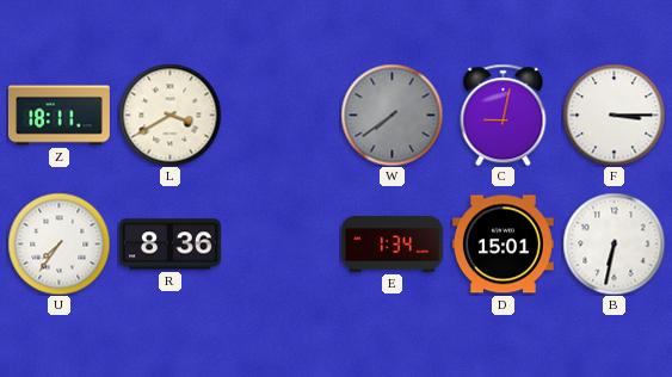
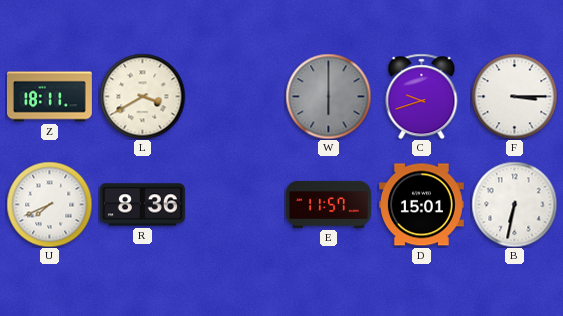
W: 7:39 -> 6:00
C: 9:02 -> 9:42
U: 7:36 -> 7:41
E: 1:34 -> 11:57
